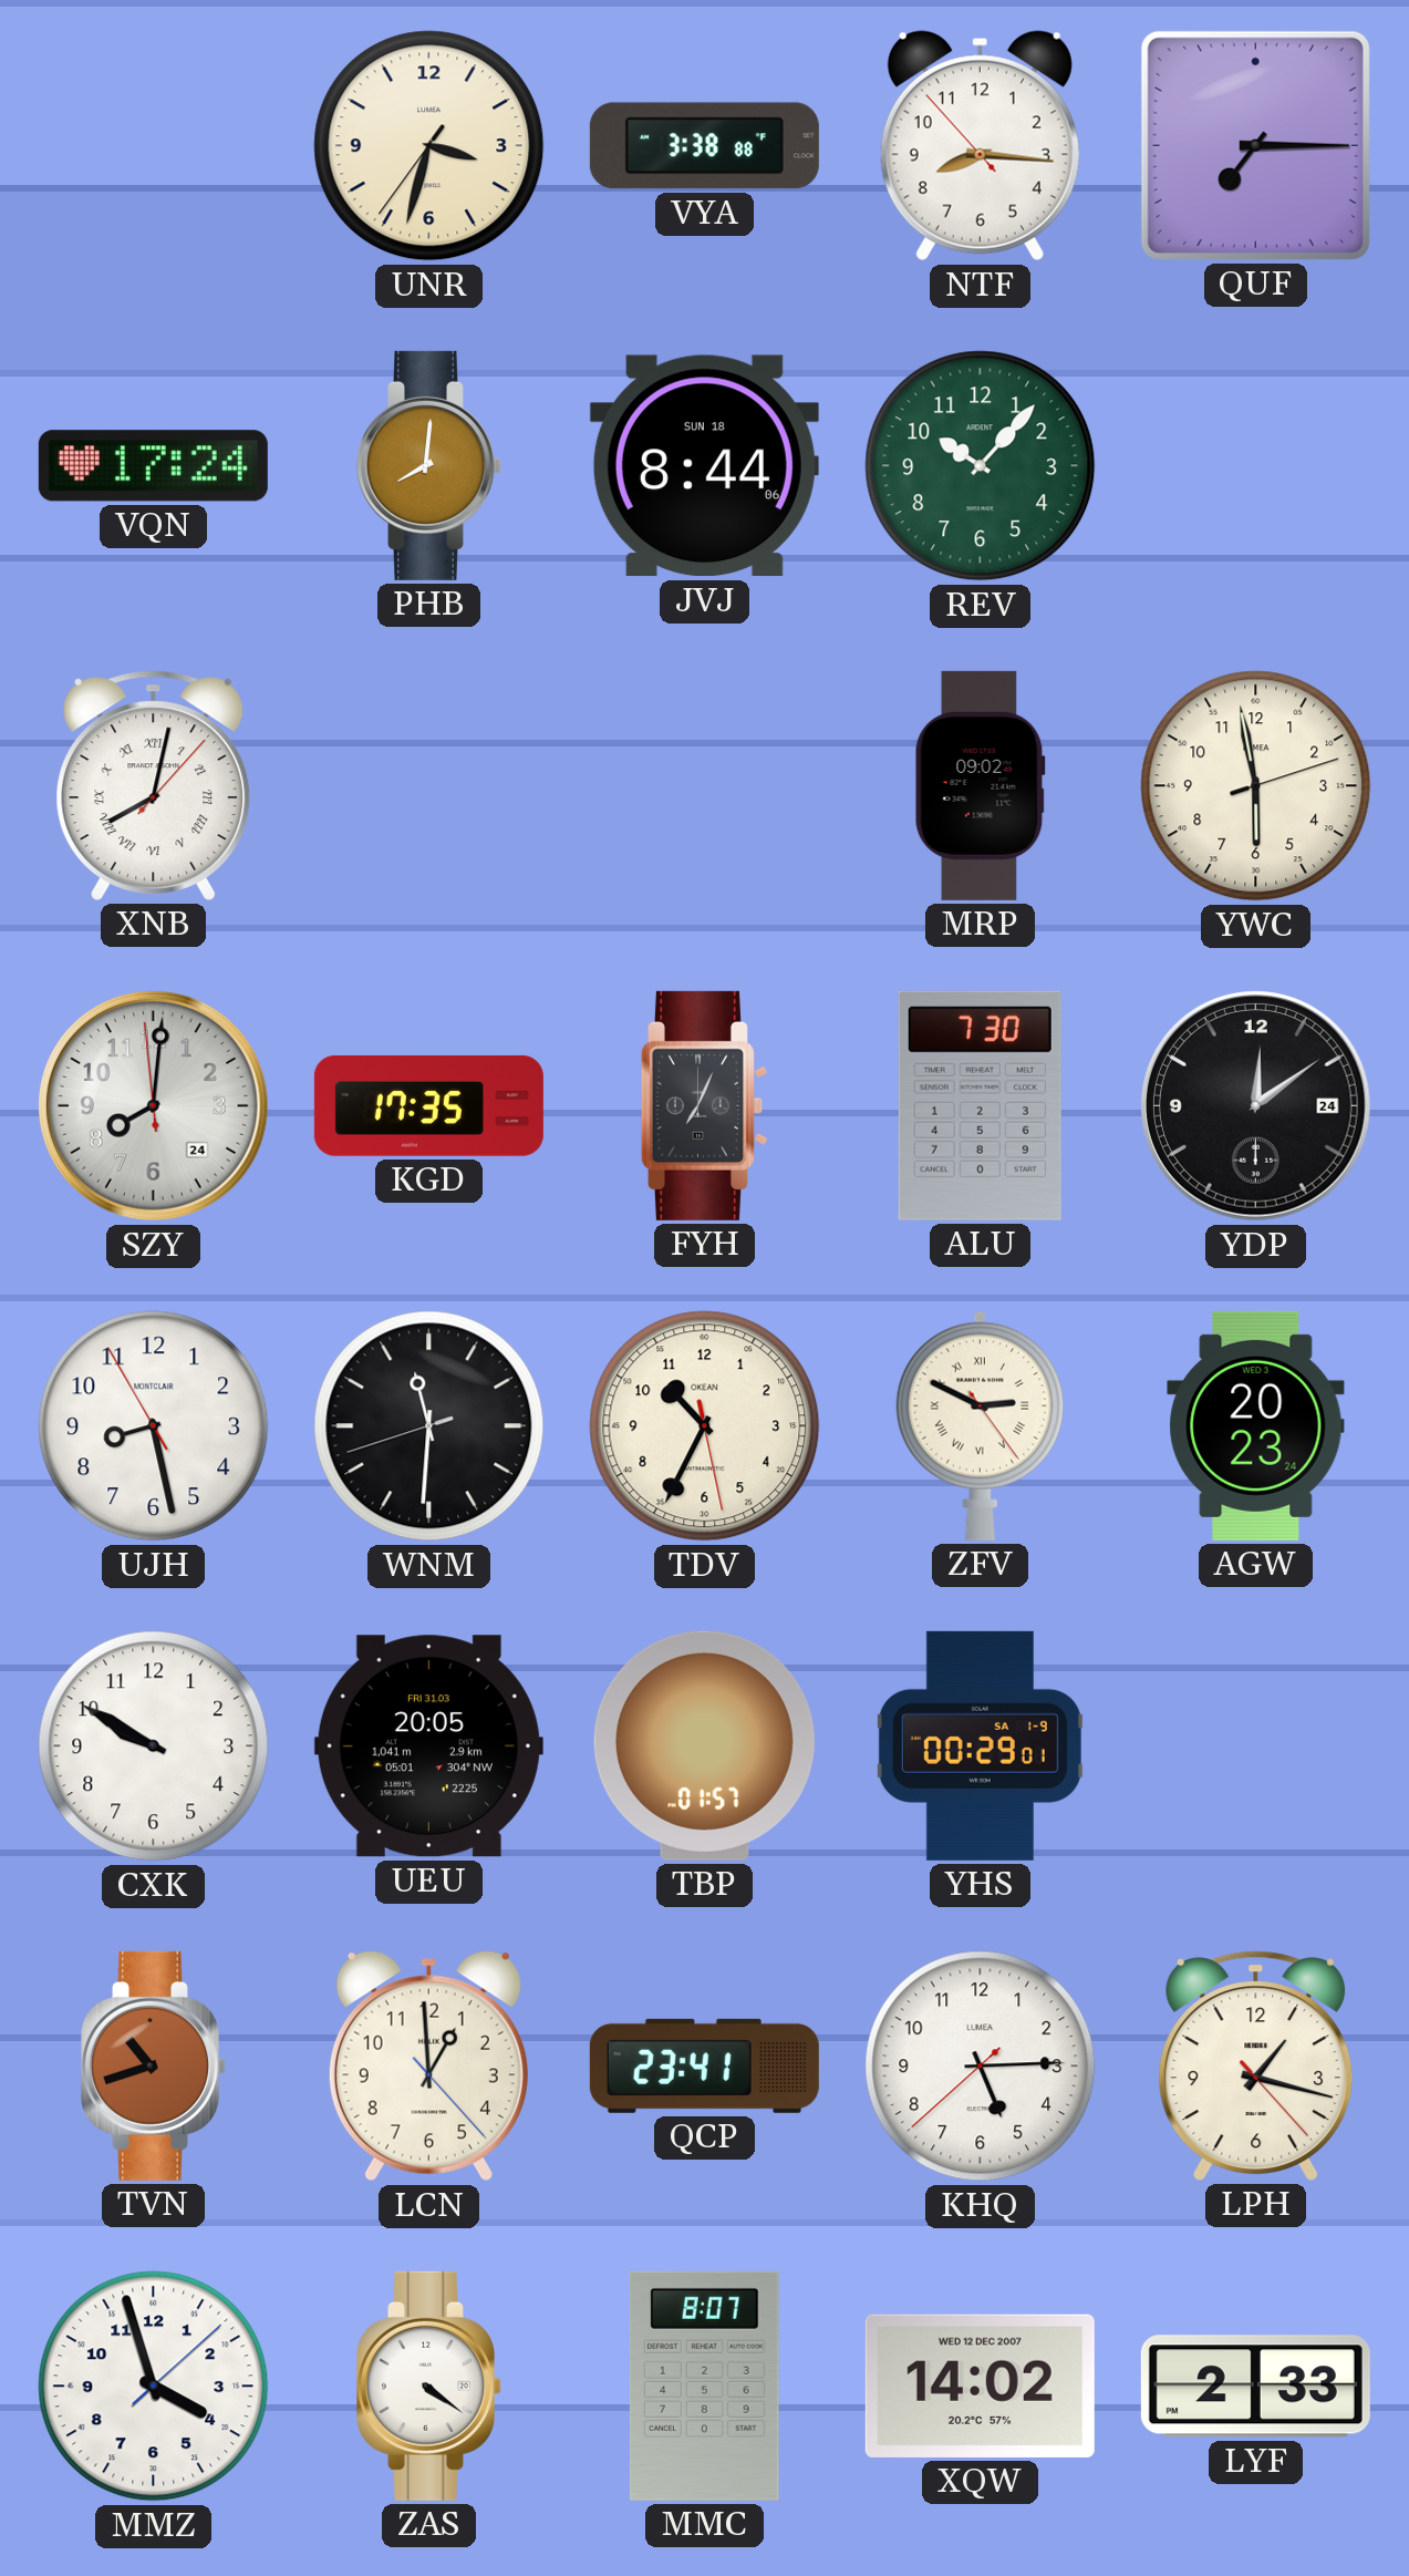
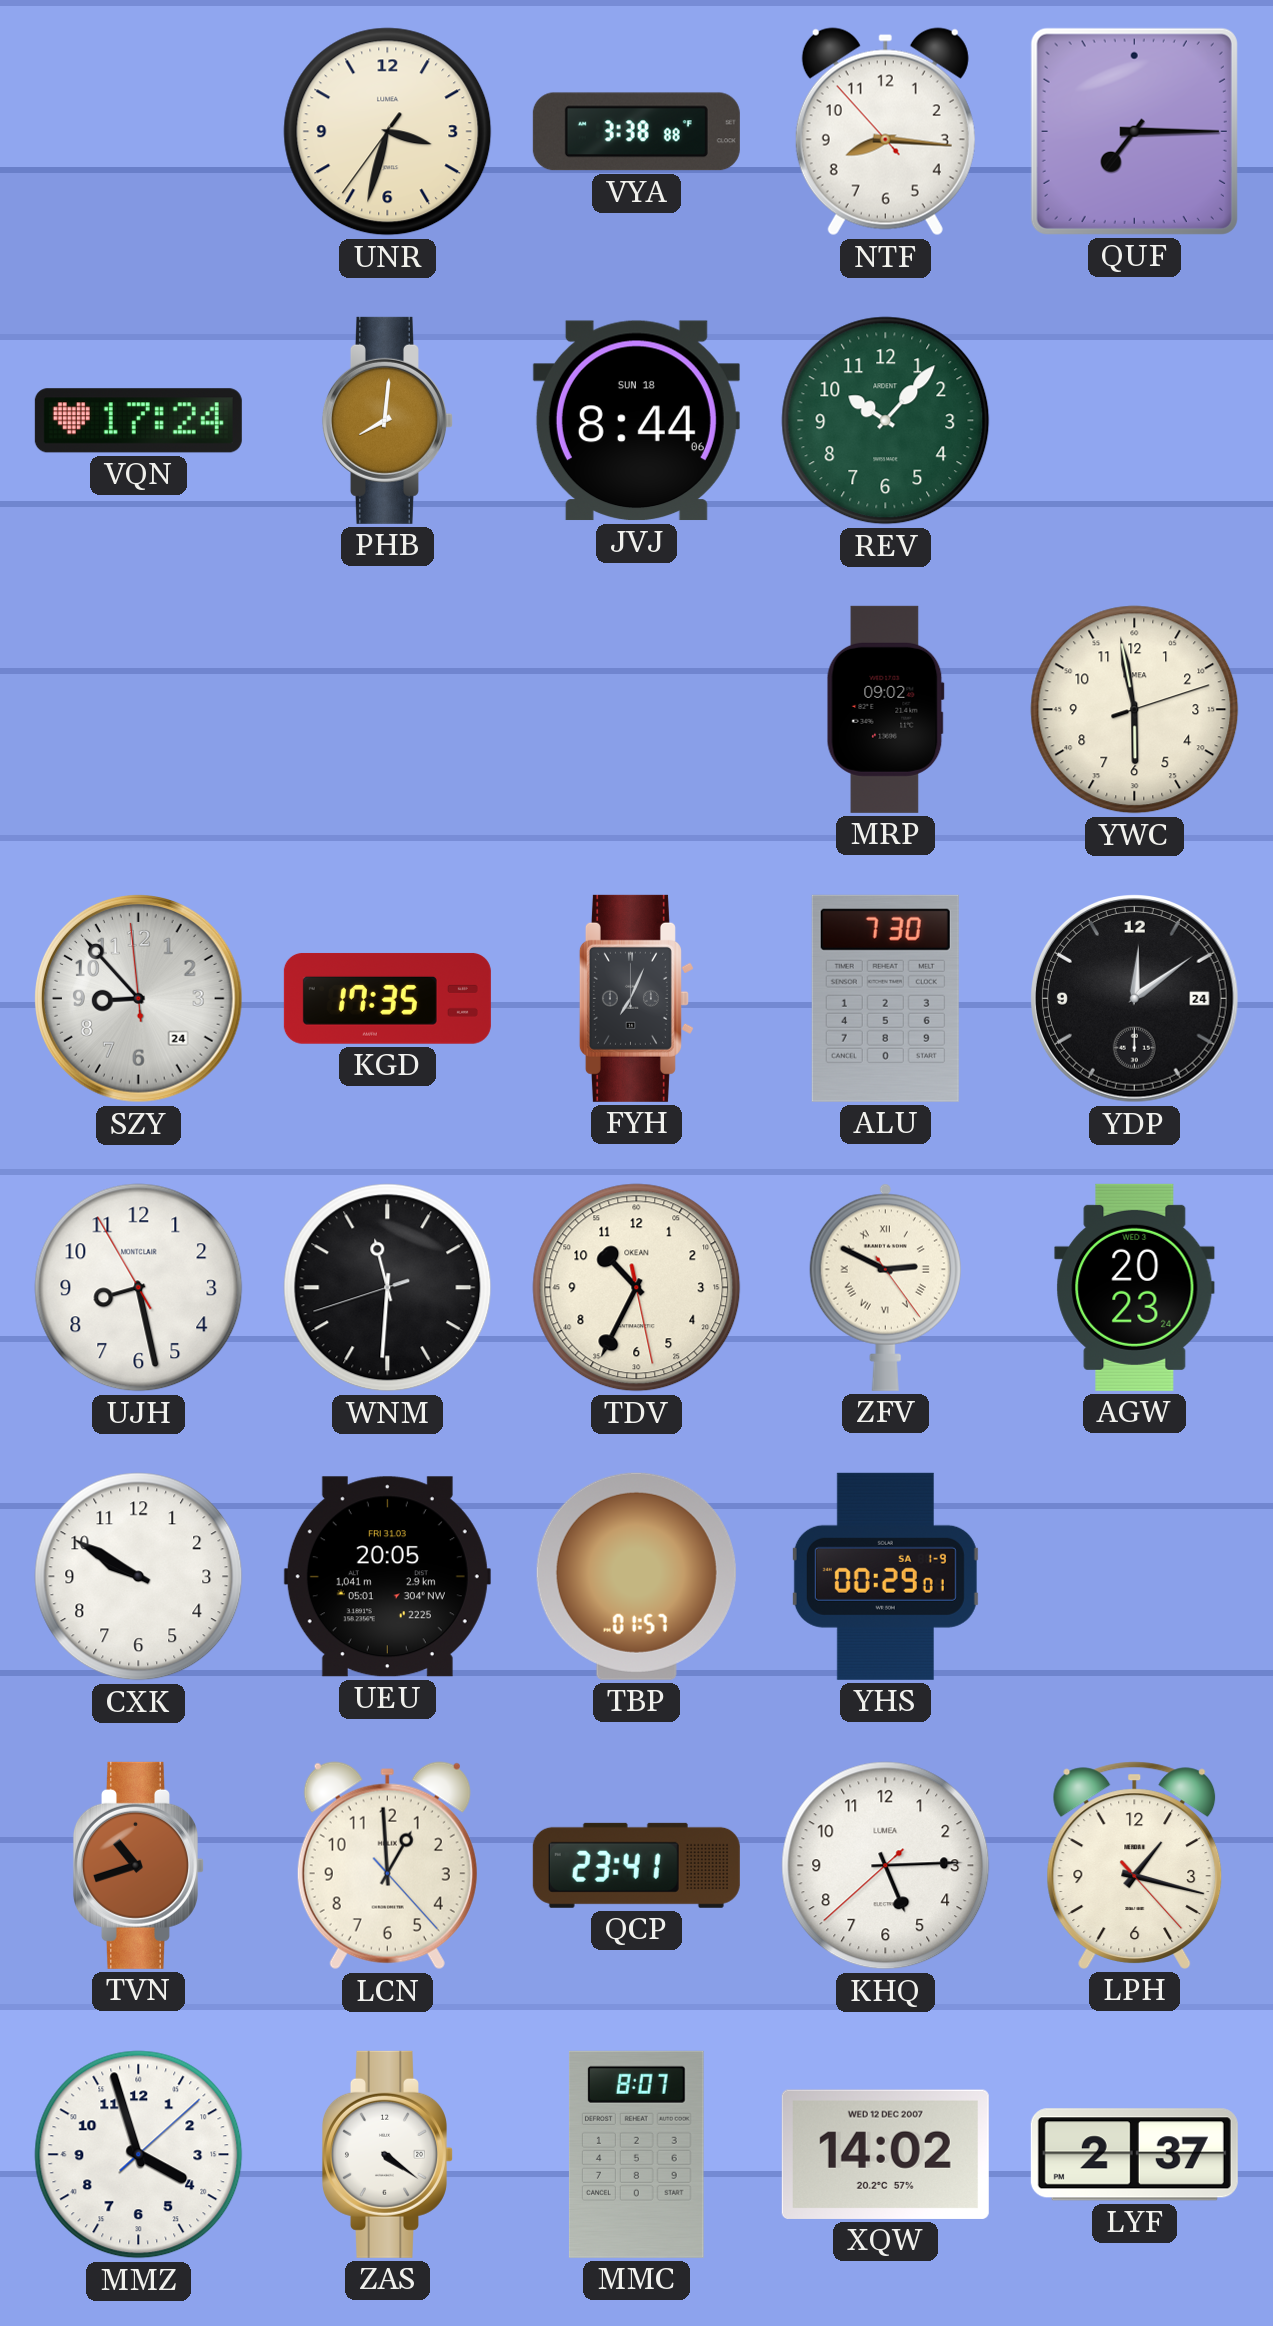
XNB: 8:02 -> none
SZY: 8:00 -> 8:52
LYF: 2:33 -> 2:37
